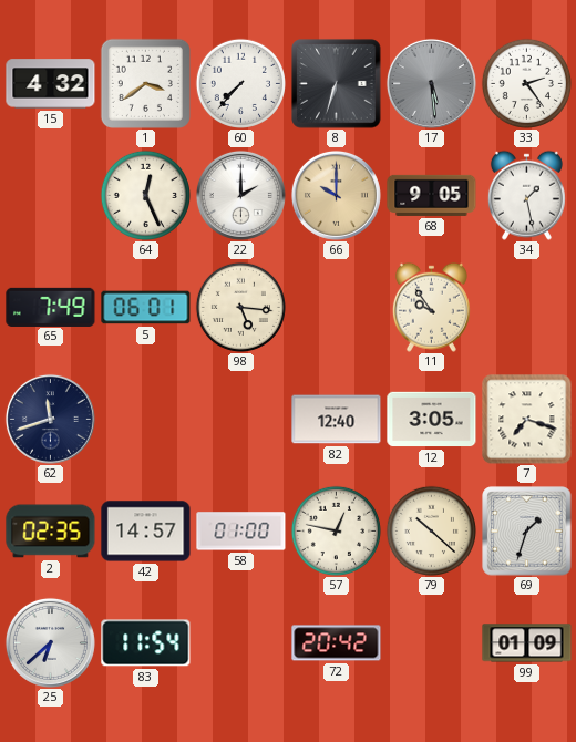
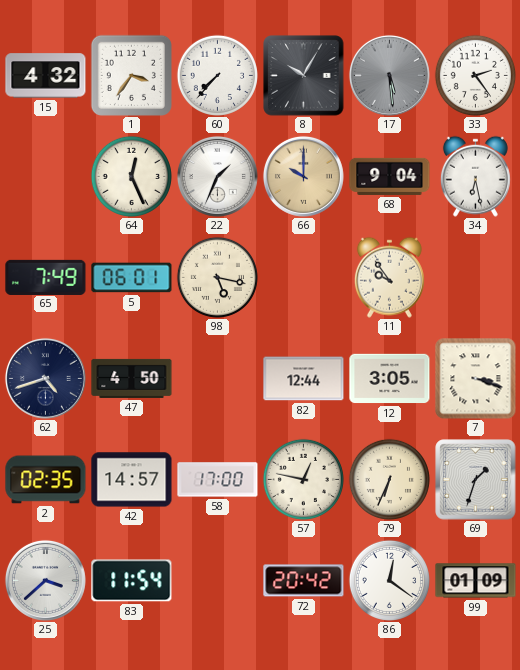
1: 3:39 -> 3:36
8: 6:33 -> 10:05
22: 2:00 -> 1:34
68: 9:05 -> 9:04
34: 1:28 -> 6:28
98: 5:16 -> 5:17
62: 11:42 -> 4:42
47: none -> 4:50
82: 12:40 -> 12:44
7: 7:18 -> 3:18
58: 01:00 -> 17:00
79: 10:22 -> 6:34
25: 6:38 -> 3:38
86: none -> 12:21
